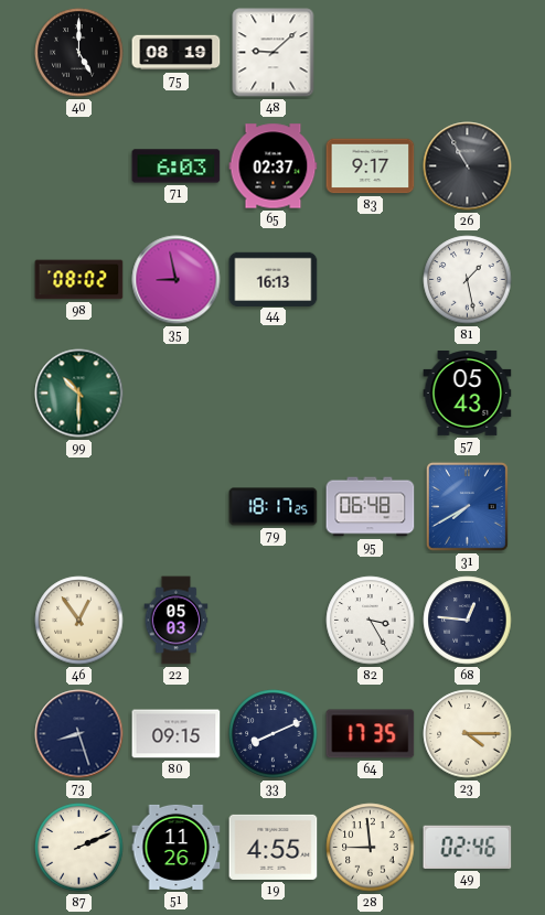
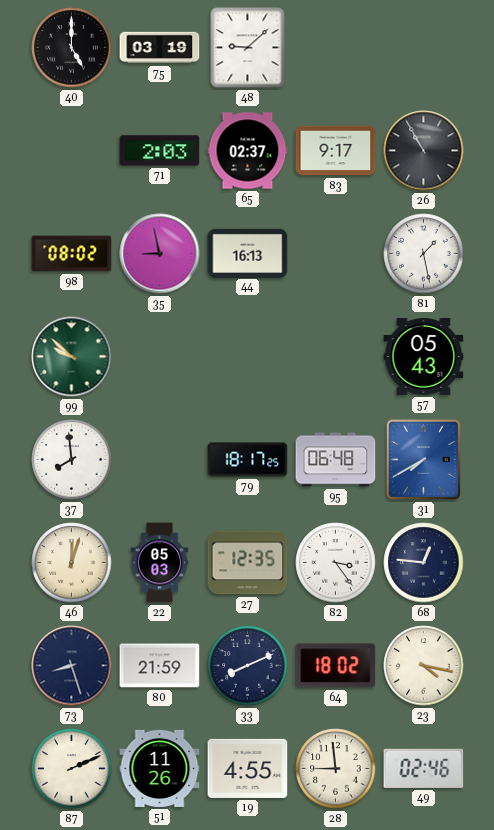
75: 08:19 -> 03:19
71: 6:03 -> 2:03
99: 10:30 -> 9:52
37: none -> 7:59
46: 12:54 -> 12:03
27: none -> 12:35
82: 3:25 -> 3:24
80: 09:15 -> 21:59
64: 17:35 -> 18:02
23: 4:15 -> 4:17
